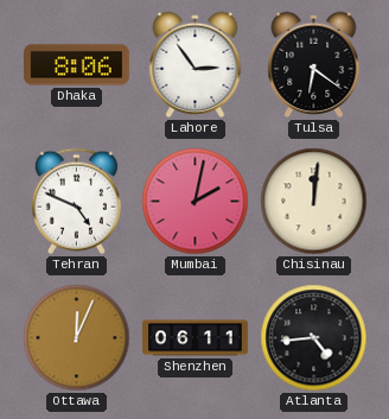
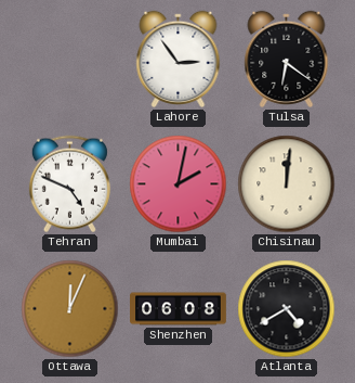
Dhaka: 8:06 -> none
Shenzhen: 06:11 -> 06:08
Atlanta: 4:44 -> 4:40
